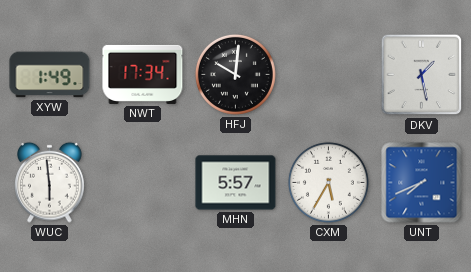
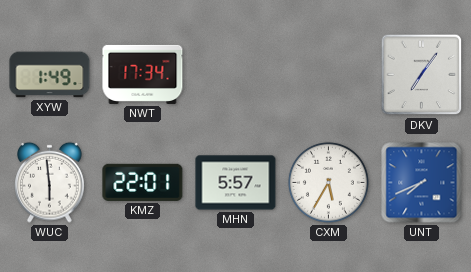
HFJ: 10:01 -> none
DKV: 1:28 -> 7:06
KMZ: none -> 22:01
